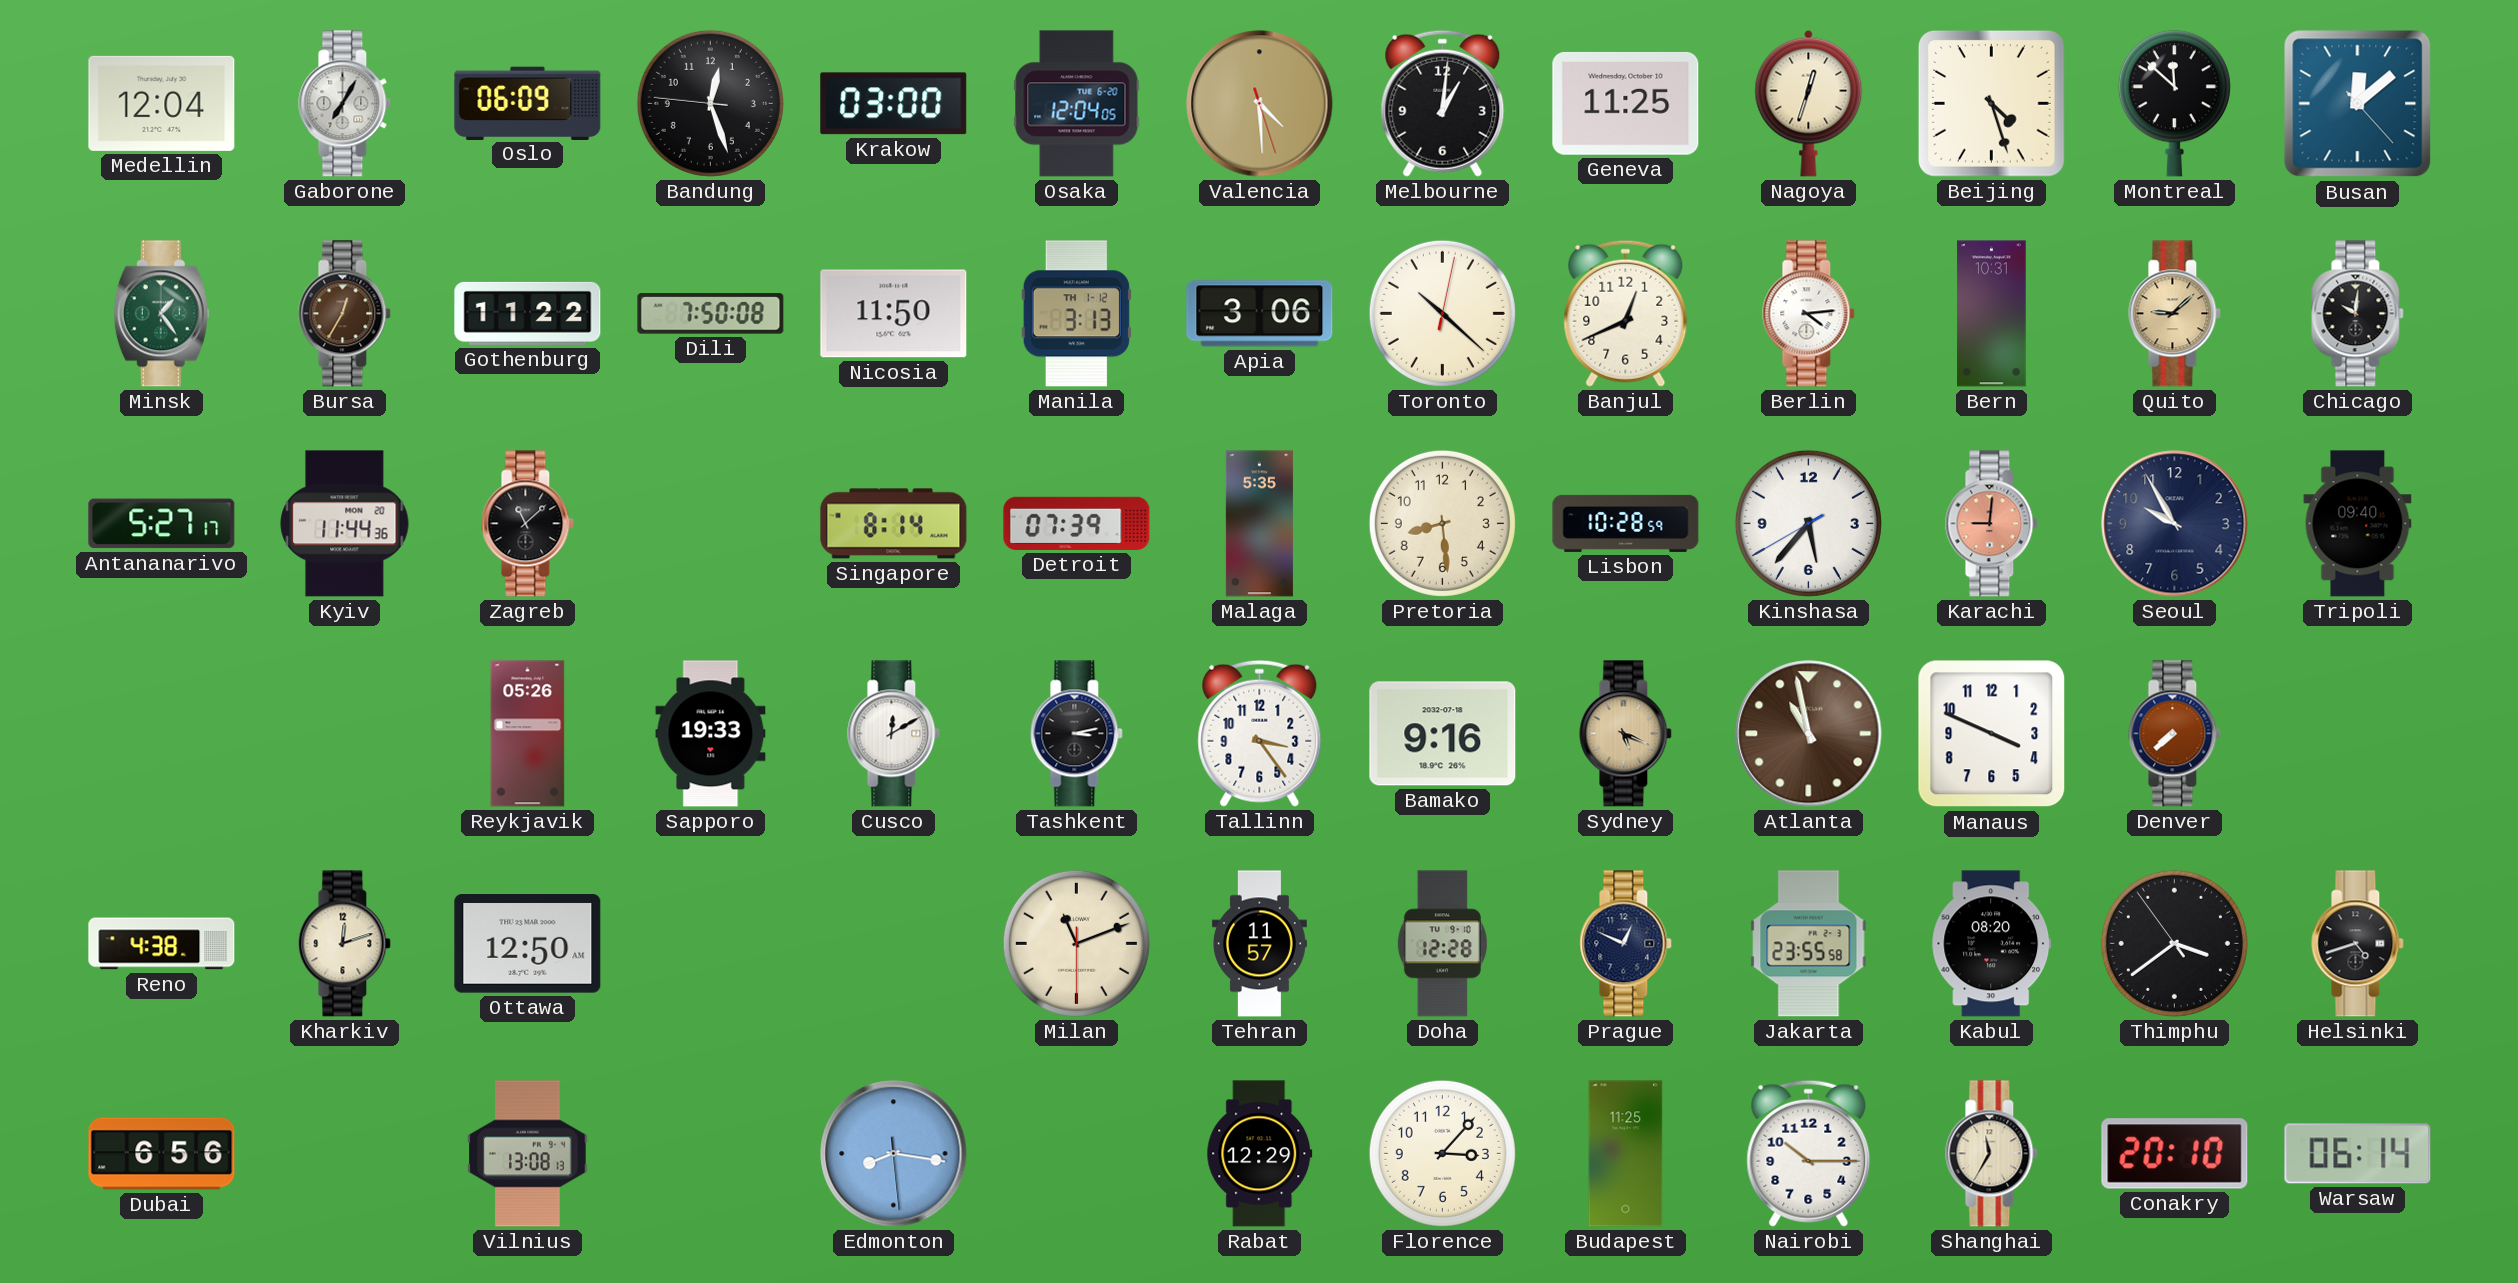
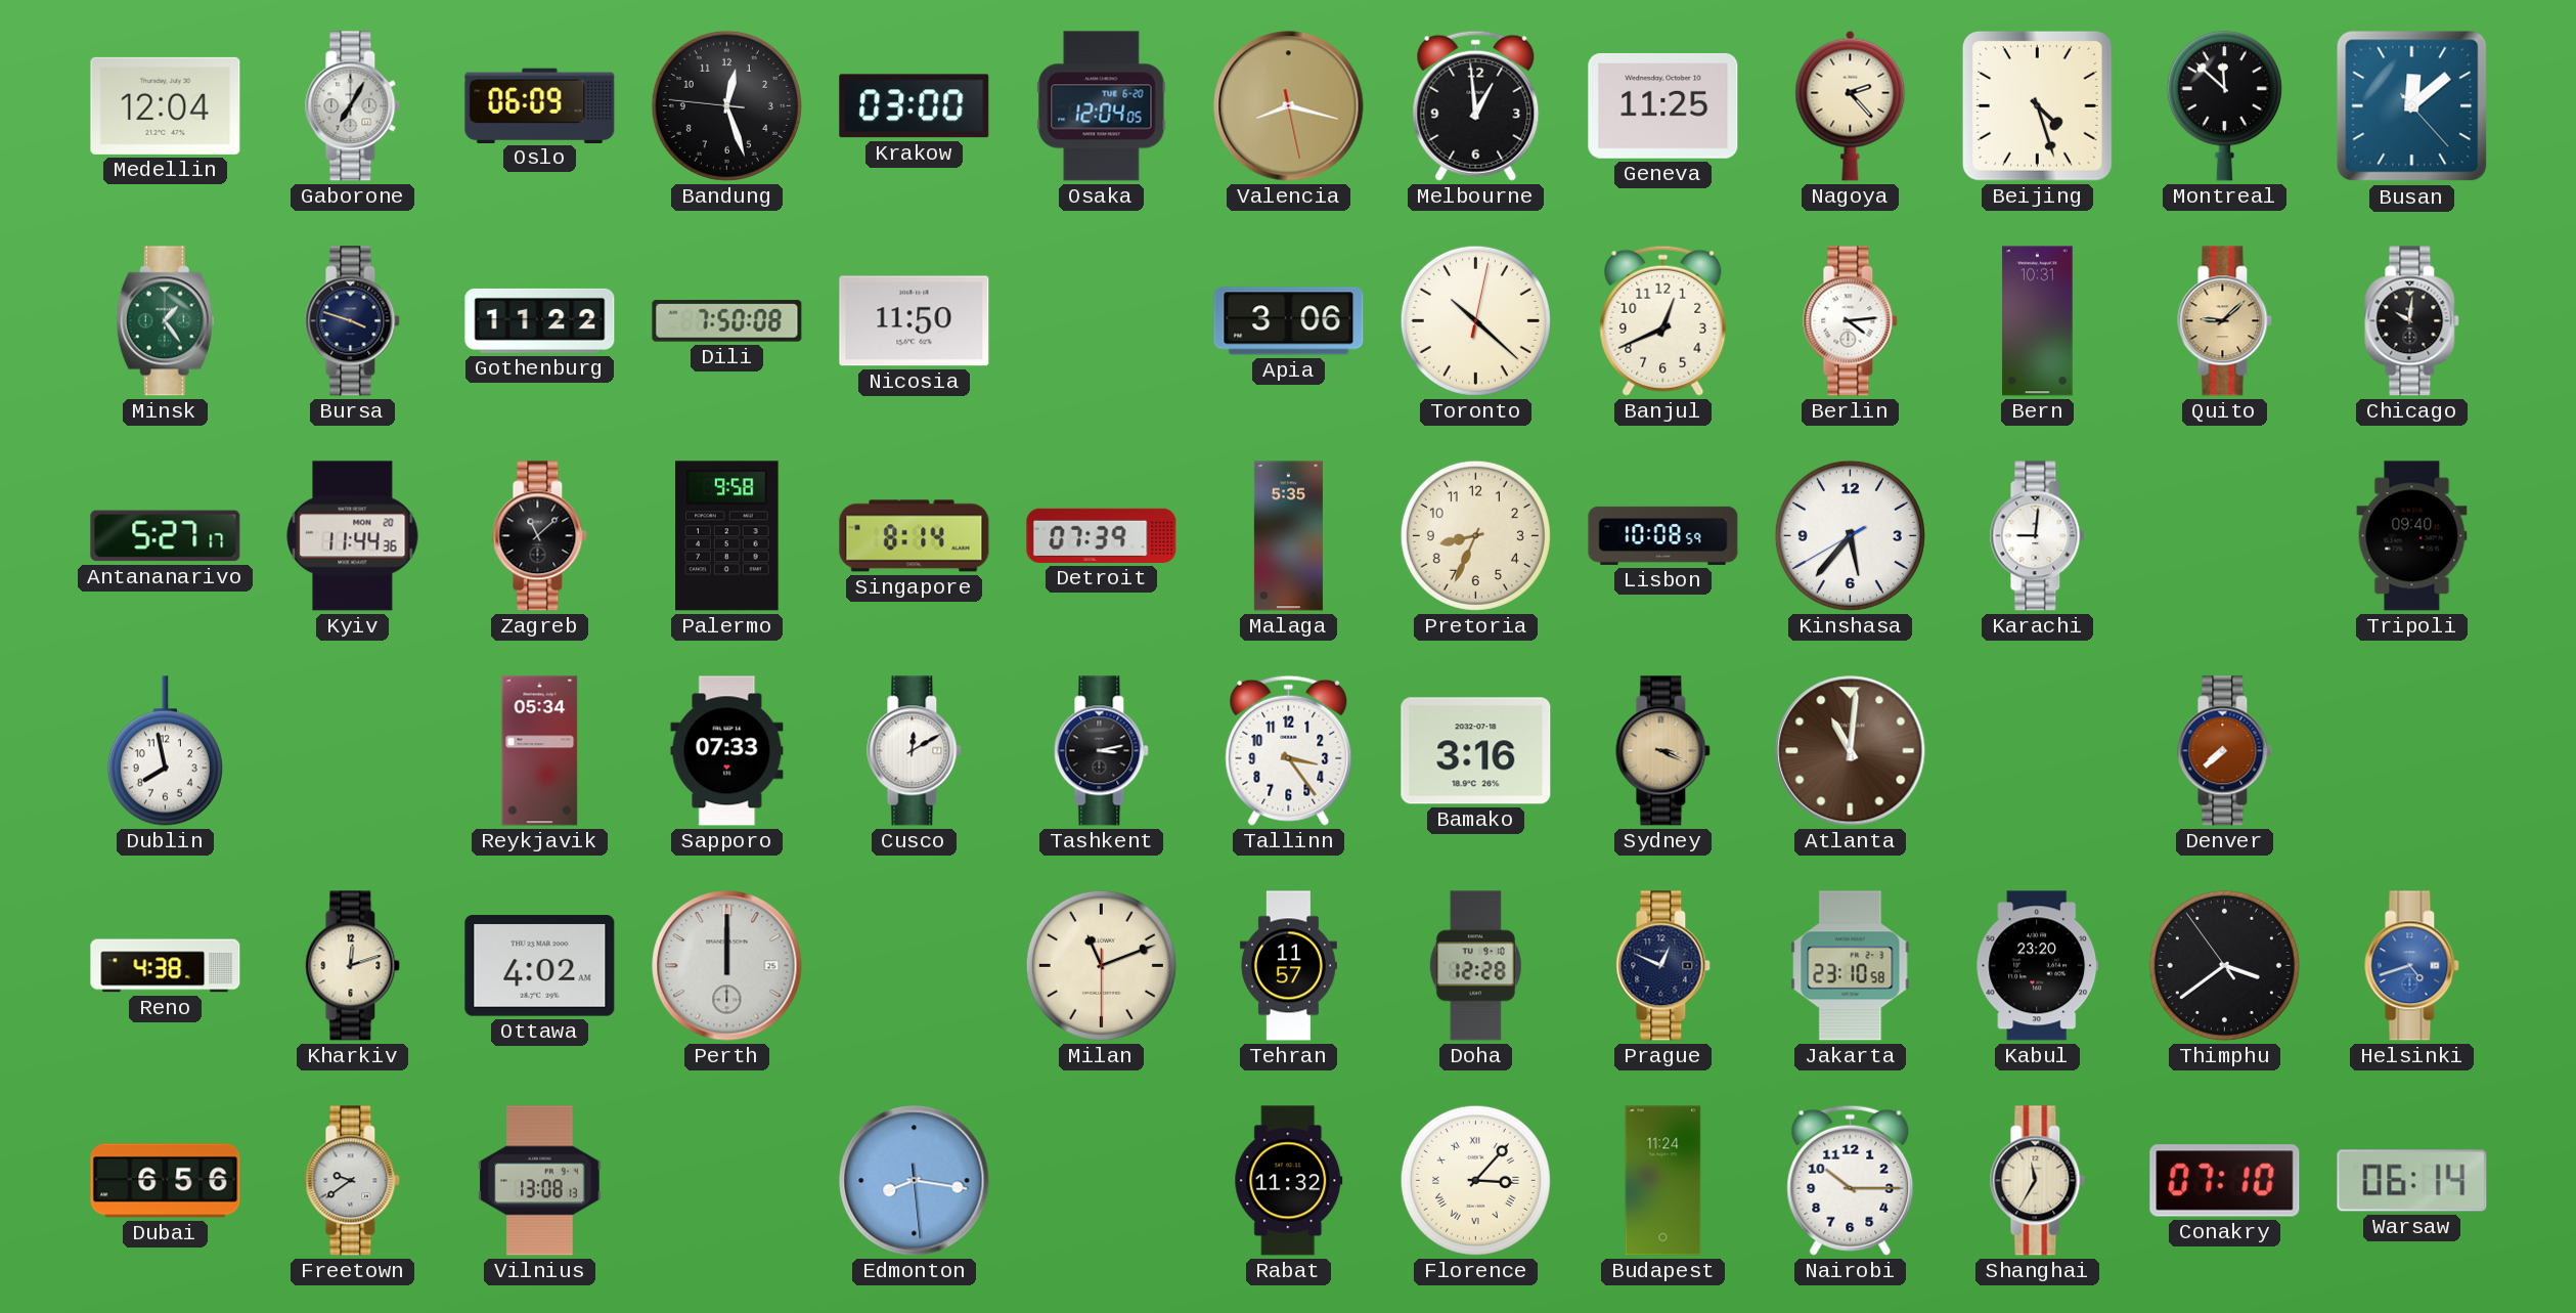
Valencia: 4:29 -> 8:17
Melbourne: 1:01 -> 12:59
Nagoya: 12:33 -> 2:23
Bursa: 12:35 -> 3:48
Bursa dial: brown -> navy
Manila: 3:13 -> none
Palermo: none -> 9:58
Pretoria: 8:29 -> 8:34
Lisbon: 10:28 -> 10:08
Karachi dial: salmon -> white
Seoul: 9:55 -> none
Dublin: none -> 7:58
Reykjavik: 05:26 -> 05:34
Sapporo: 19:33 -> 07:33
Bamako: 9:16 -> 3:16
Sydney: 5:19 -> 3:19
Atlanta: 10:58 -> 11:01
Manaus: 3:49 -> none
Ottawa: 12:50 -> 4:02
Perth: none -> 12:00
Jakarta: 23:55 -> 23:10
Kabul: 08:20 -> 23:20
Helsinki dial: black -> blue
Freetown: none -> 9:39
Rabat: 12:29 -> 11:32
Florence numerals: Arabic -> Roman
Budapest: 11:25 -> 11:24
Conakry: 20:10 -> 07:10
